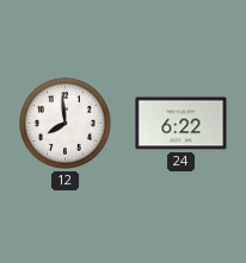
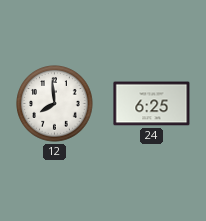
24: 6:22 -> 6:25
